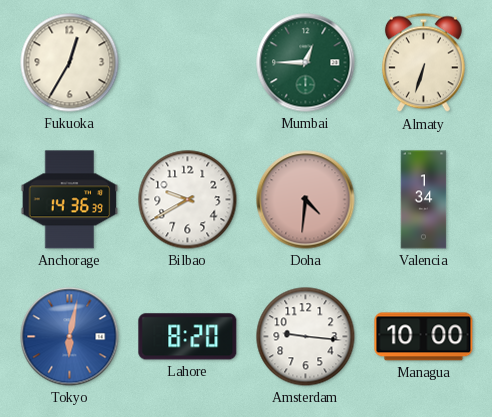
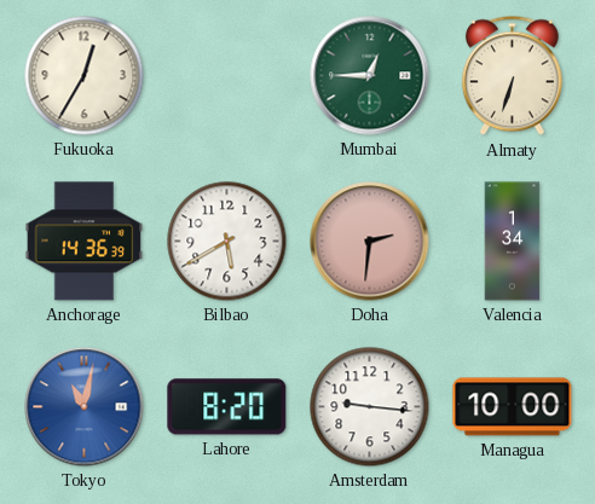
Bilbao: 9:40 -> 5:40
Doha: 4:31 -> 2:31
Tokyo: 6:02 -> 11:02
